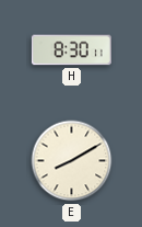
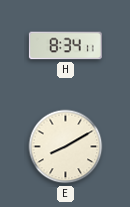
H: 8:30 -> 8:34
